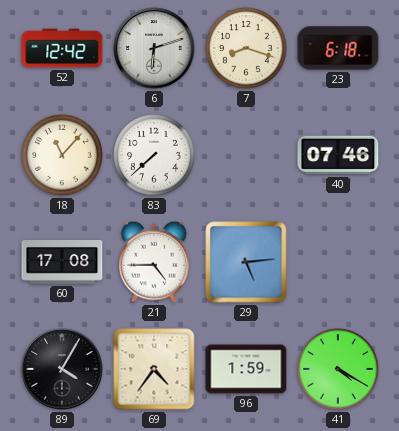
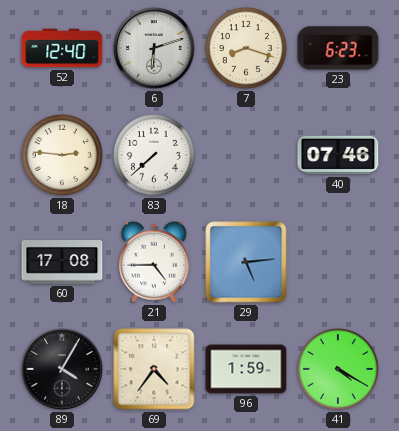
52: 12:42 -> 12:40
23: 6:18 -> 6:23
18: 11:07 -> 2:46
